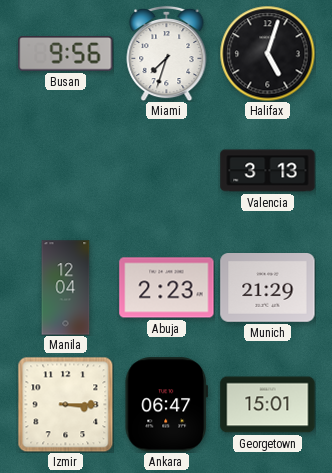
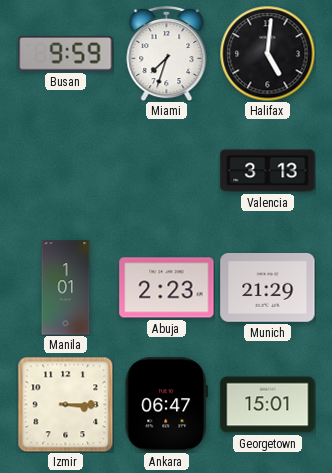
Busan: 9:56 -> 9:59
Halifax: 5:03 -> 5:01
Manila: 12:04 -> 1:01
